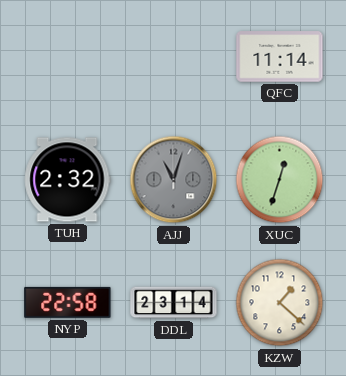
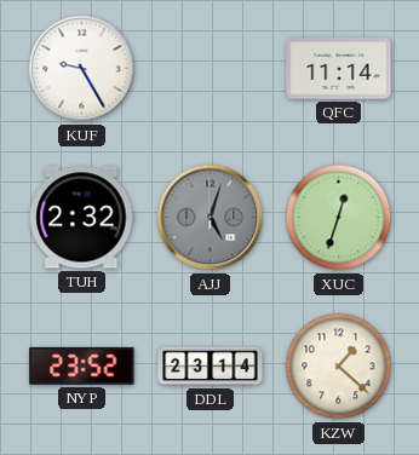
KUF: none -> 9:25
AJJ: 11:03 -> 5:03
NYP: 22:58 -> 23:52
